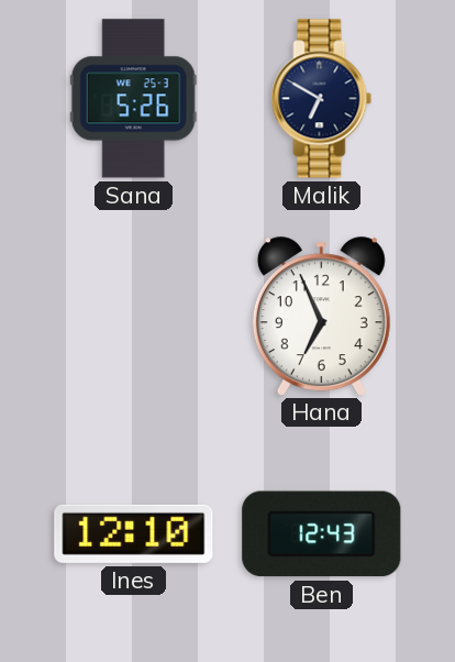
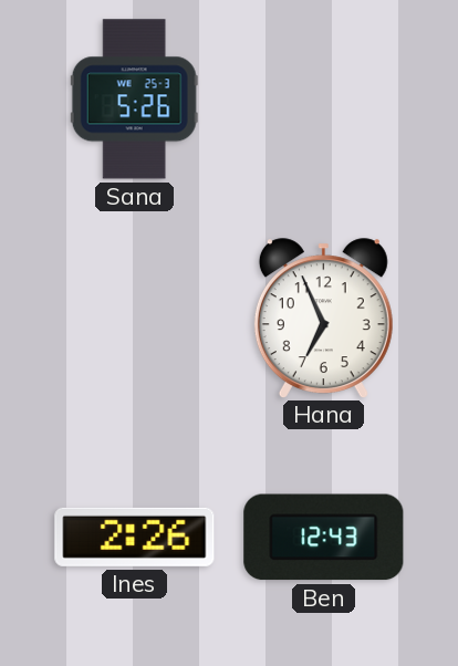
Malik: 6:50 -> none
Ines: 12:10 -> 2:26
